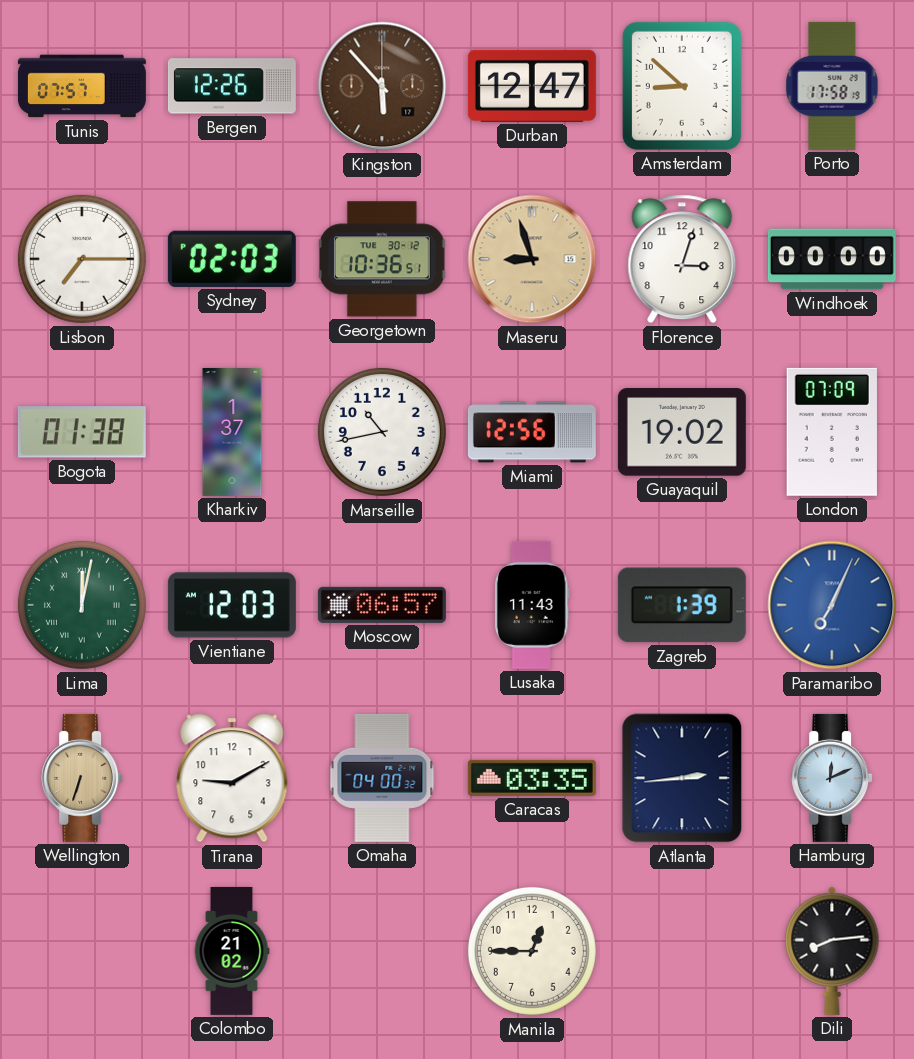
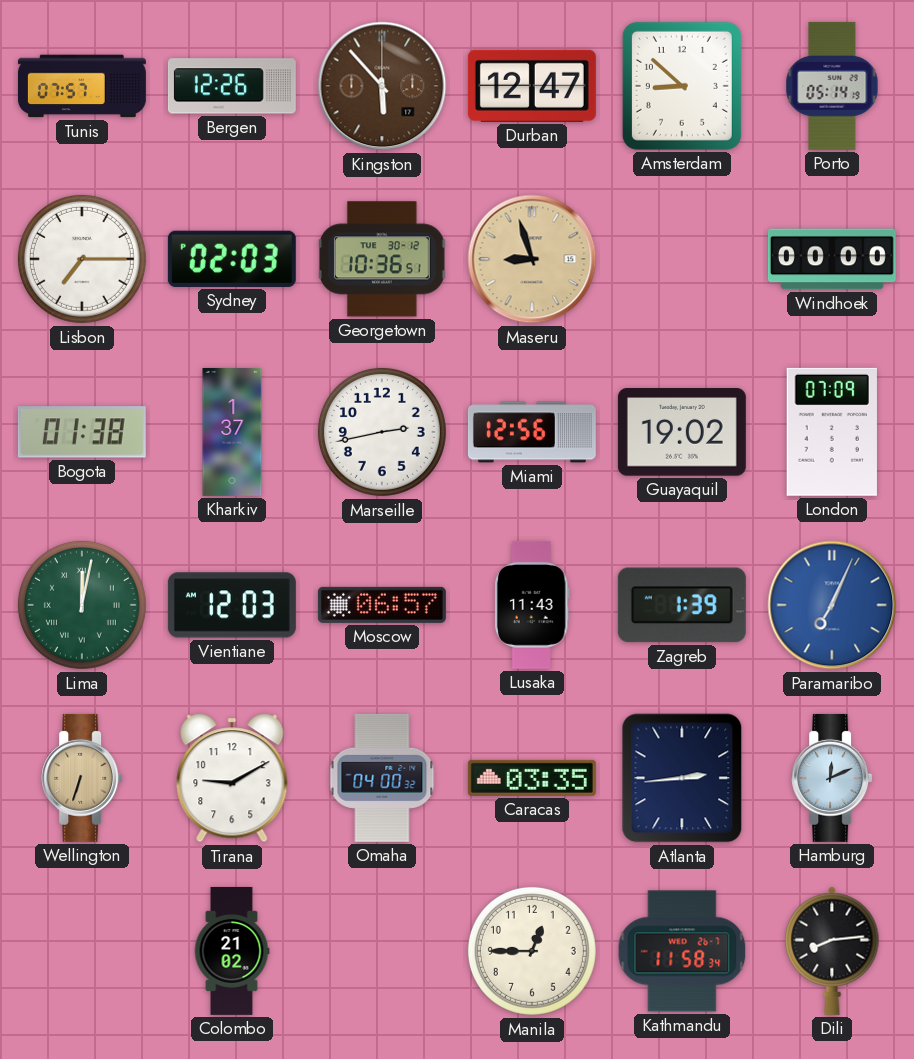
Porto: 17:58 -> 05:14
Florence: 3:03 -> none
Marseille: 10:43 -> 2:43
Kathmandu: none -> 11:58
